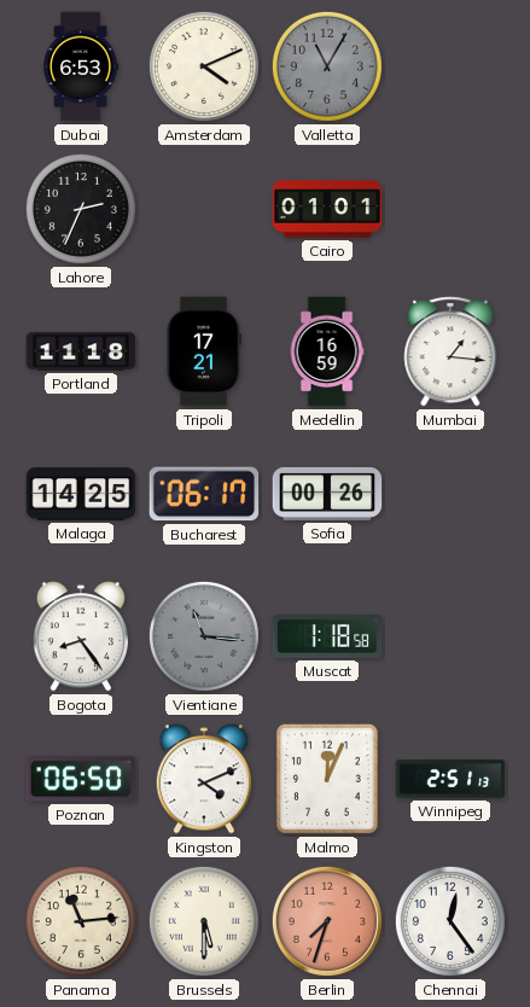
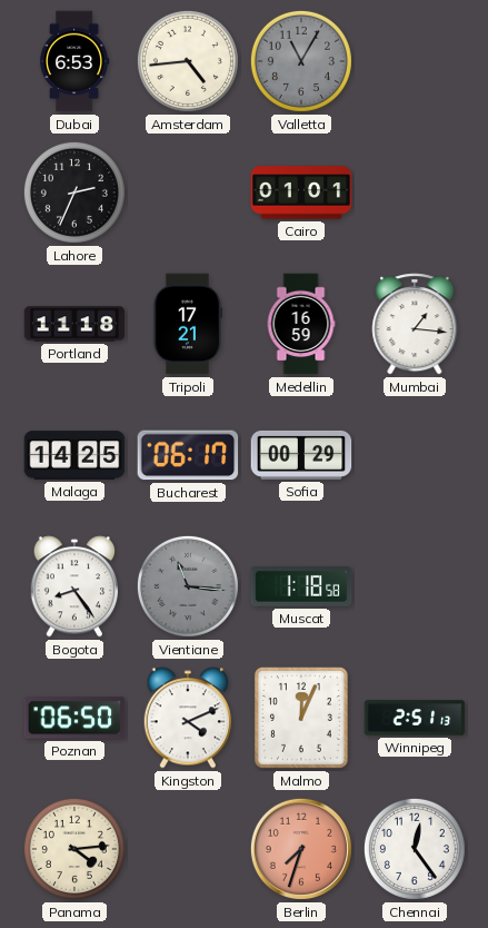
Amsterdam: 4:11 -> 4:44
Sofia: 00:26 -> 00:29
Panama: 11:14 -> 4:14
Brussels: 5:30 -> none
